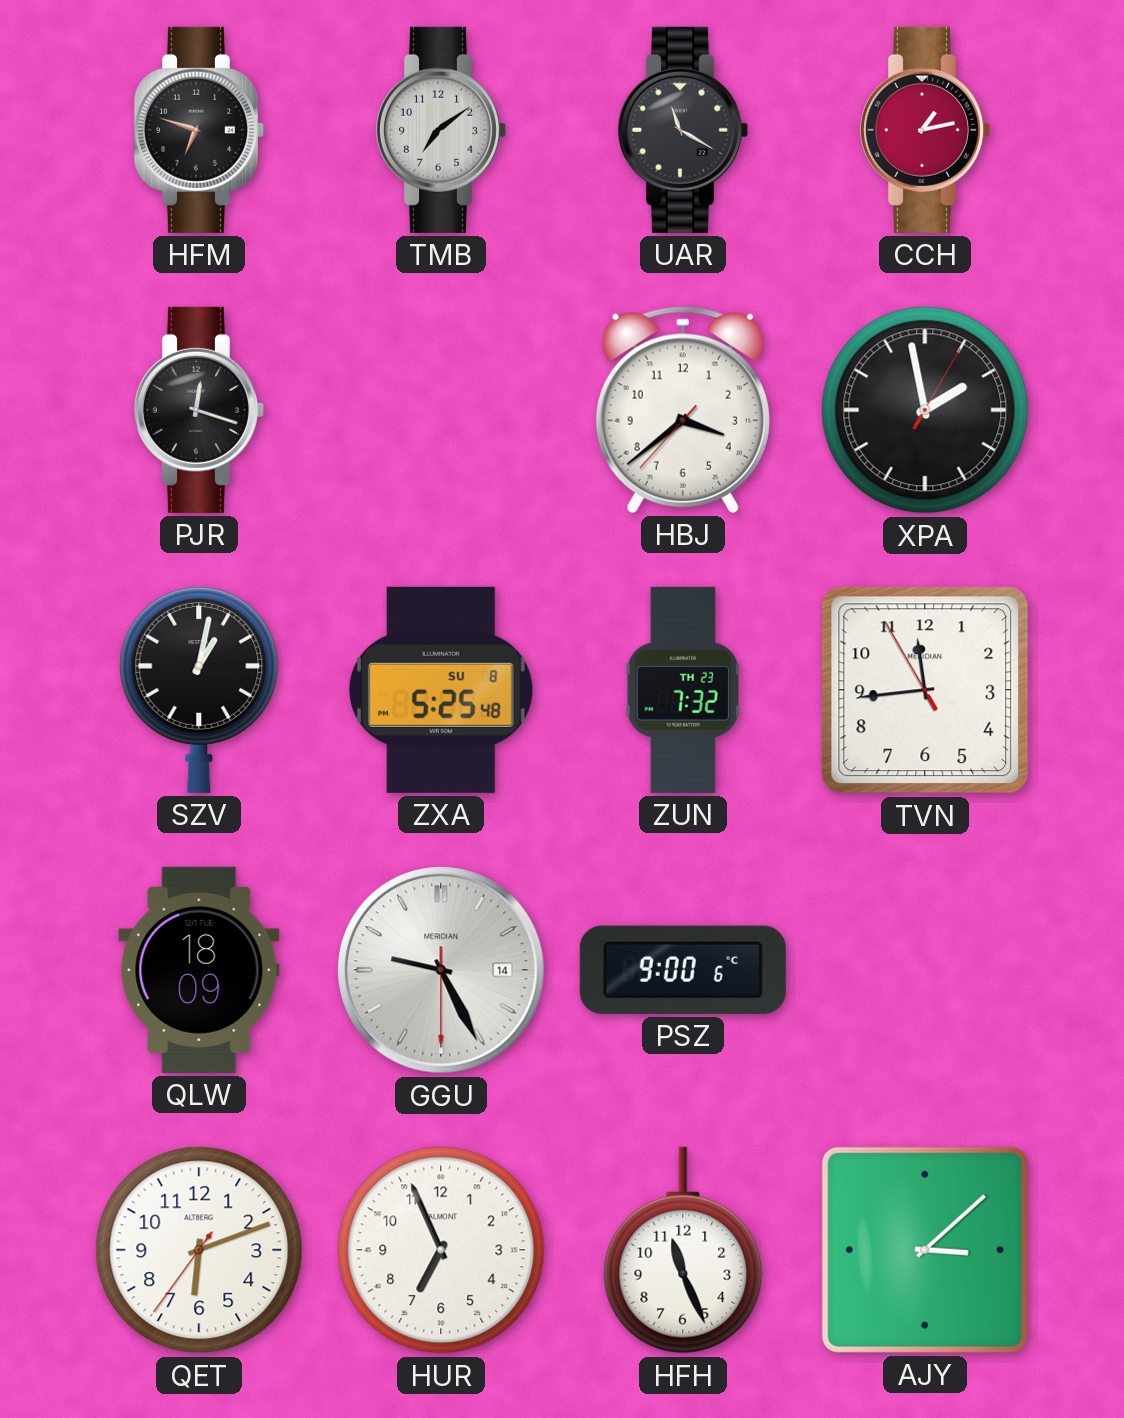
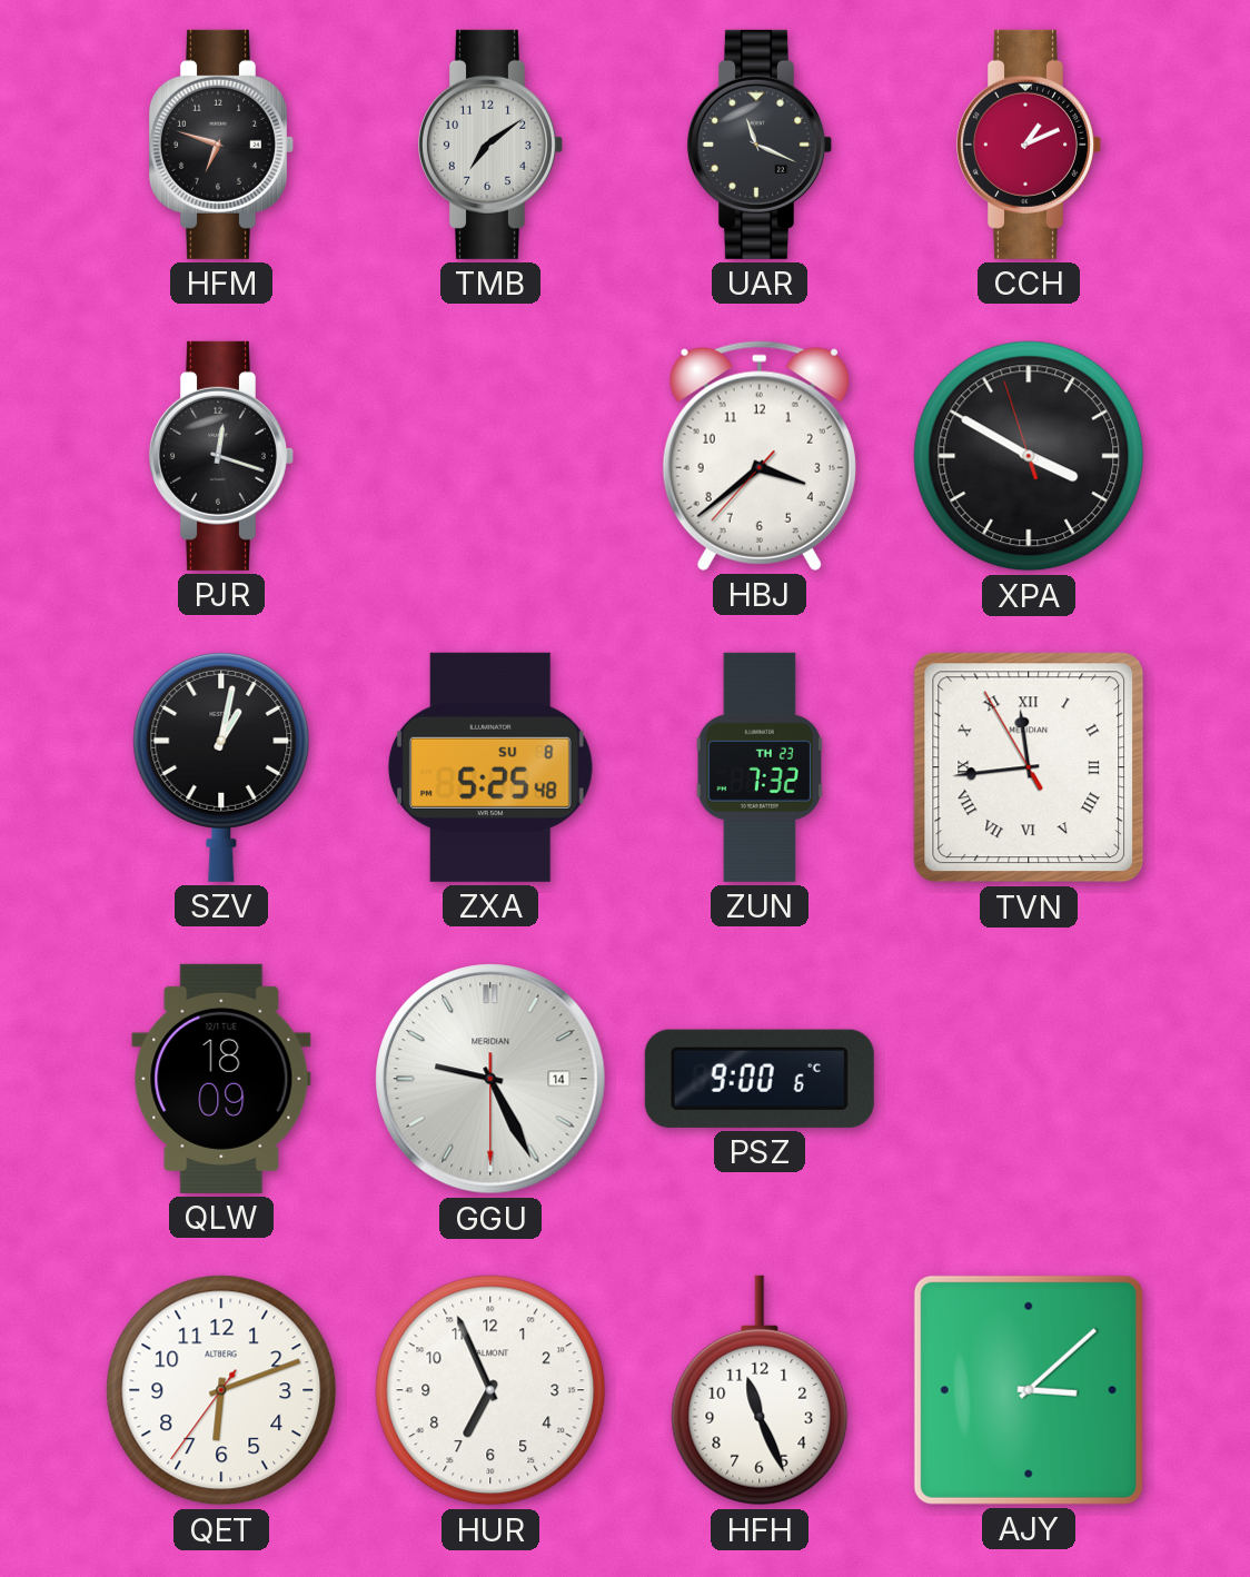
UAR: 11:20 -> 11:19
CCH: 1:13 -> 1:11
XPA: 1:58 -> 3:49
TVN numerals: Arabic -> Roman
